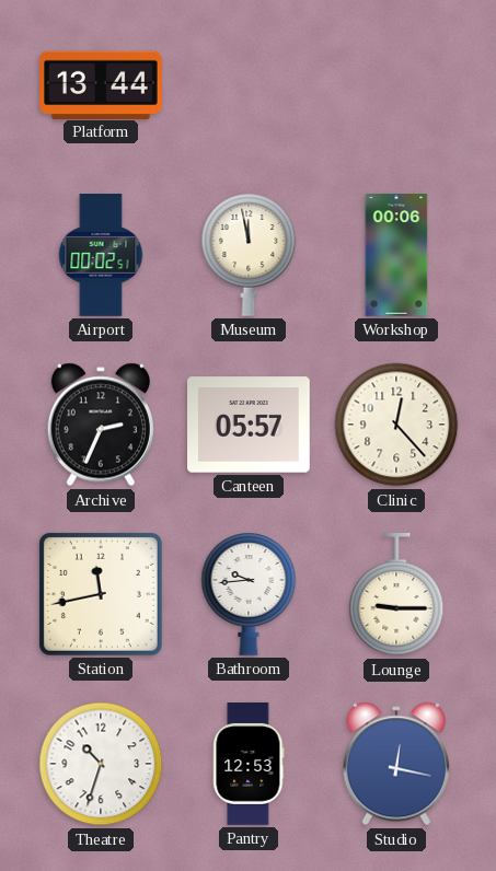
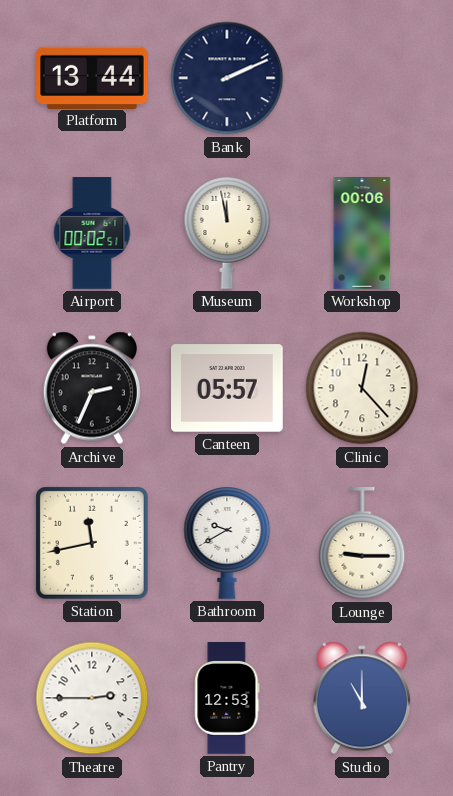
Bank: none -> 2:11
Bathroom: 9:44 -> 9:40
Theatre: 10:33 -> 2:45
Studio: 12:17 -> 11:00
